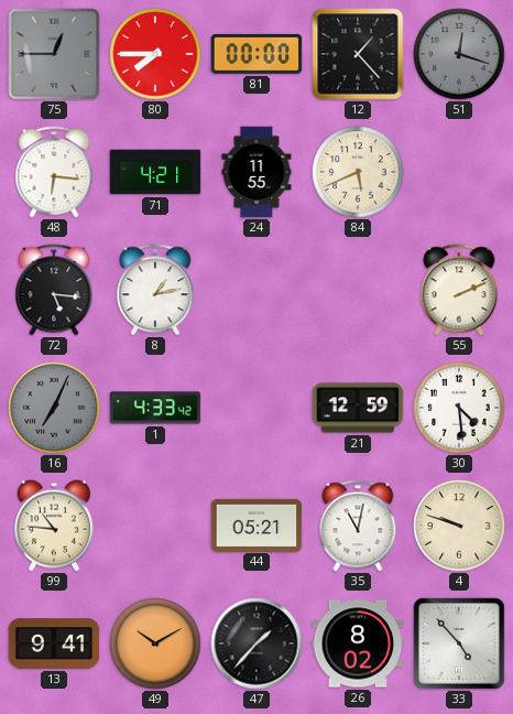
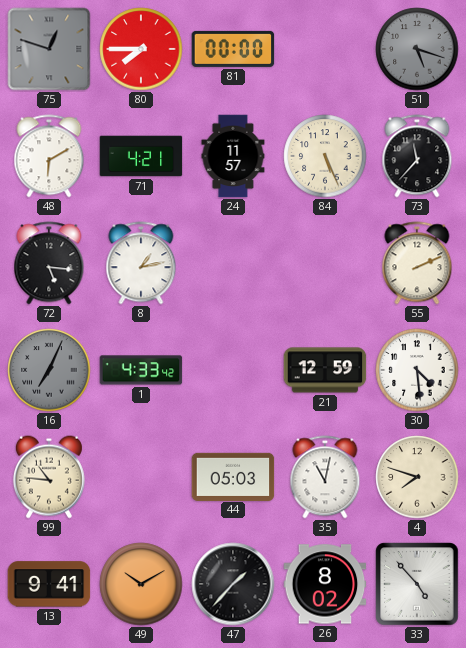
75: 12:45 -> 12:48
12: 1:23 -> none
51: 12:18 -> 5:18
48: 6:16 -> 6:10
24: 11:55 -> 11:57
84: 5:41 -> 5:26
73: none -> 11:37
44: 05:21 -> 05:03
4: 9:48 -> 7:48
